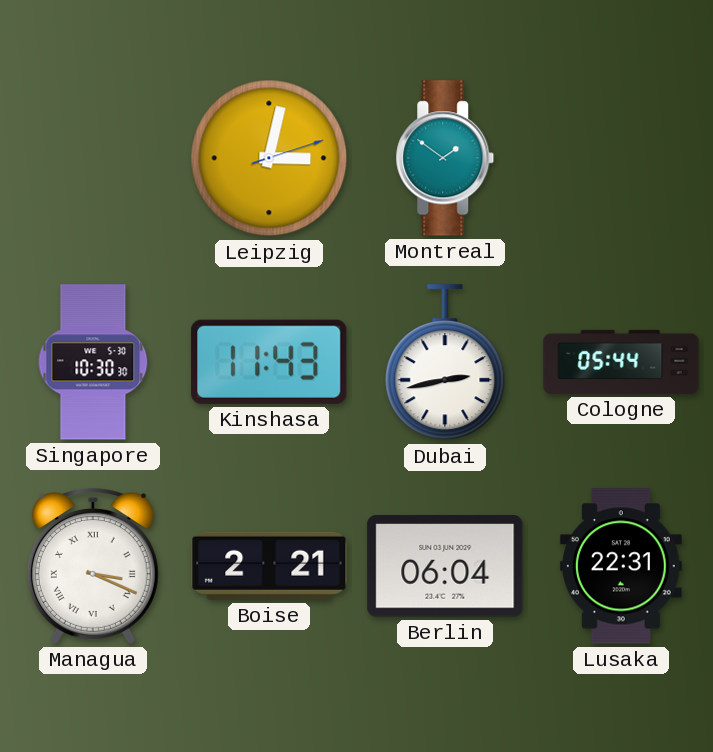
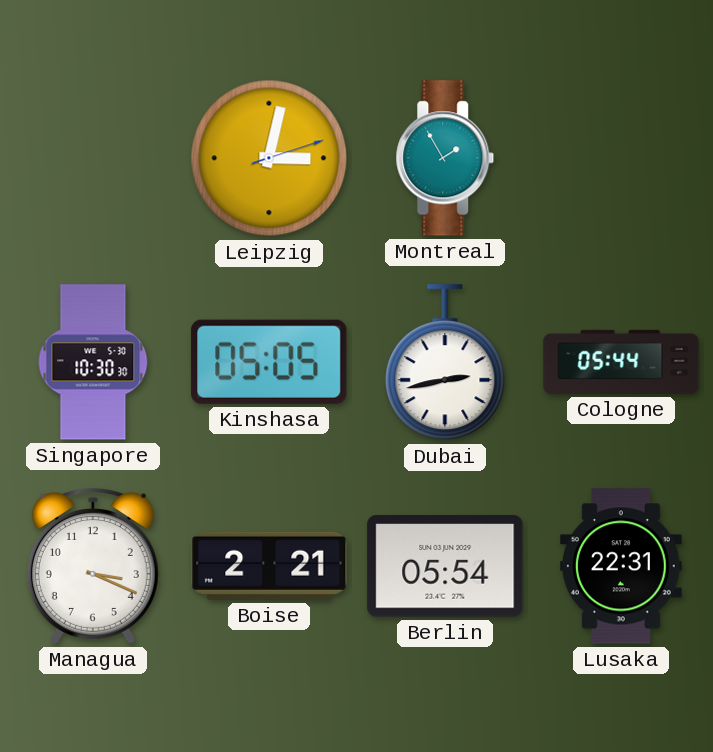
Montreal: 1:51 -> 1:55
Kinshasa: 11:43 -> 05:05
Managua numerals: Roman -> Arabic
Berlin: 06:04 -> 05:54
